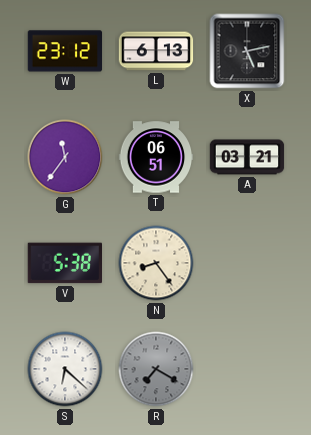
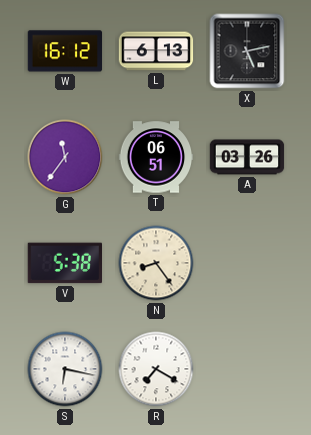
W: 23:12 -> 16:12
A: 03:21 -> 03:26
S: 6:22 -> 6:17
R dial: grey -> white
